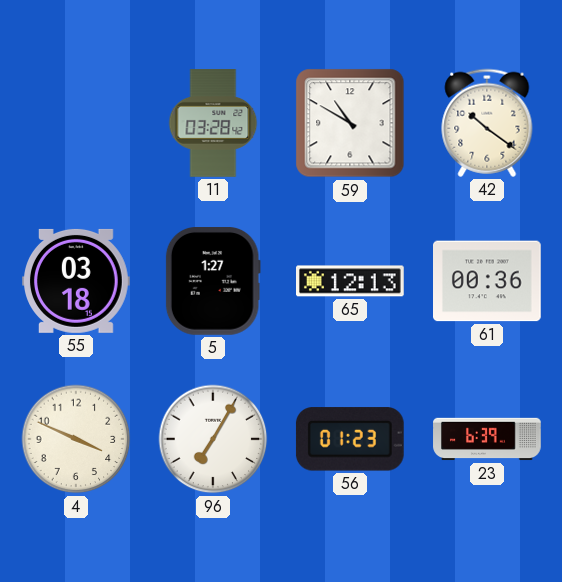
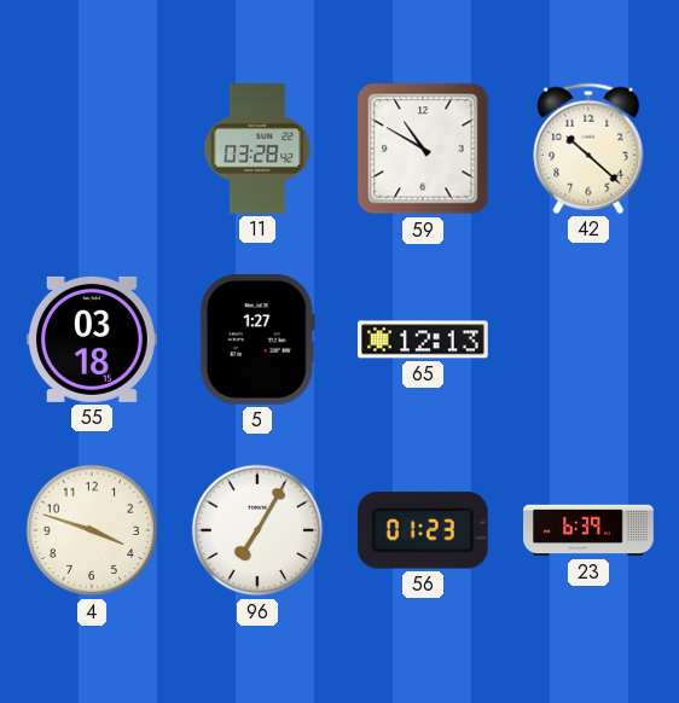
42: 10:21 -> 10:22
61: 00:36 -> none
4: 3:49 -> 3:48
